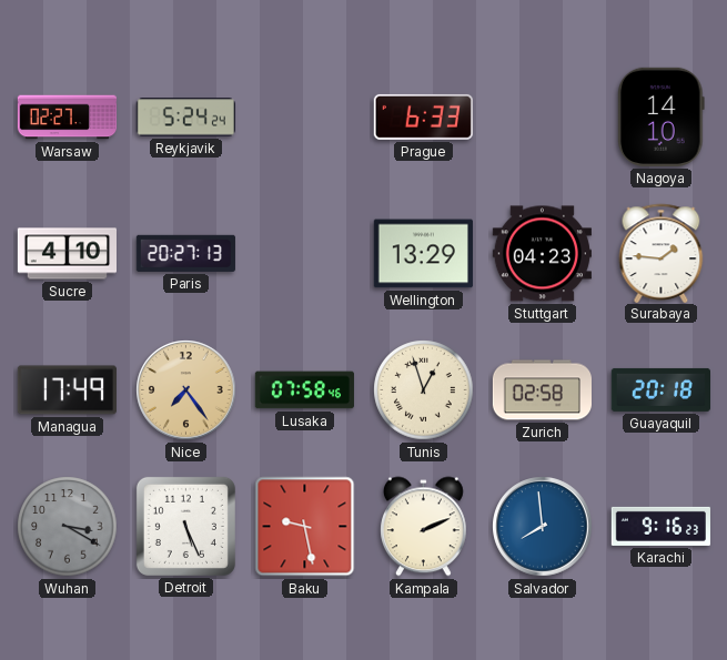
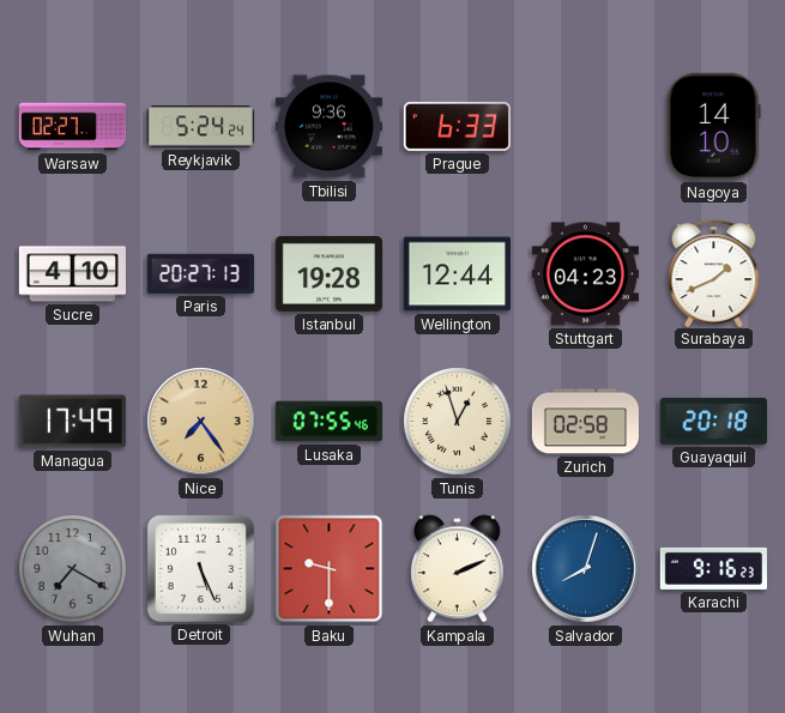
Tbilisi: none -> 9:36
Istanbul: none -> 19:28
Wellington: 13:29 -> 12:44
Surabaya: 1:46 -> 1:41
Lusaka: 07:58 -> 07:55
Wuhan: 3:20 -> 7:20
Baku: 9:28 -> 9:30
Salvador: 7:59 -> 8:03
